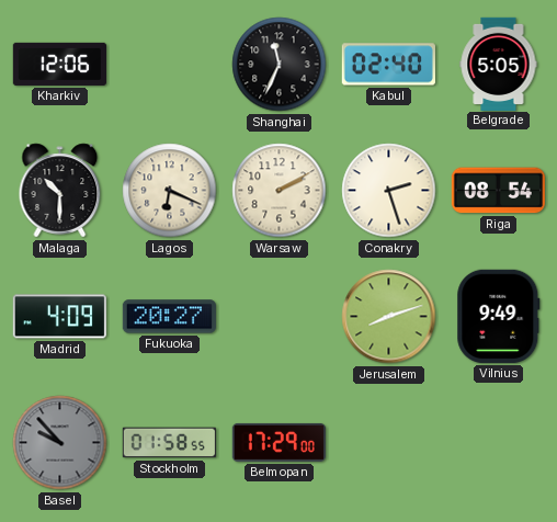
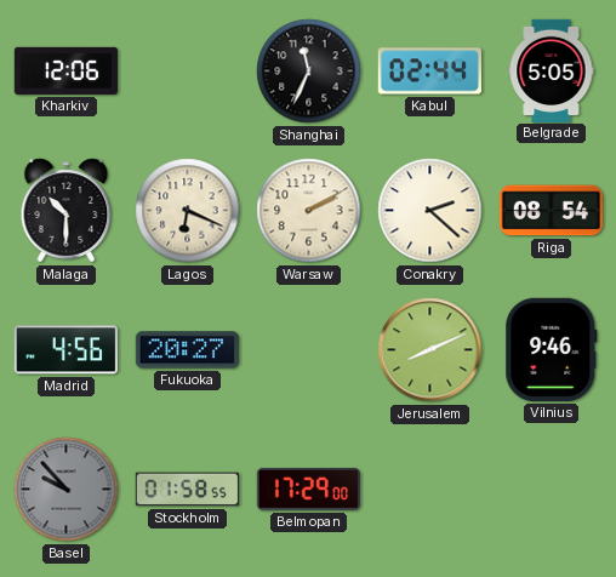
Kabul: 02:40 -> 02:44
Conakry: 2:27 -> 2:22
Madrid: 4:09 -> 4:56
Jerusalem: 8:12 -> 8:11
Vilnius: 9:49 -> 9:46
